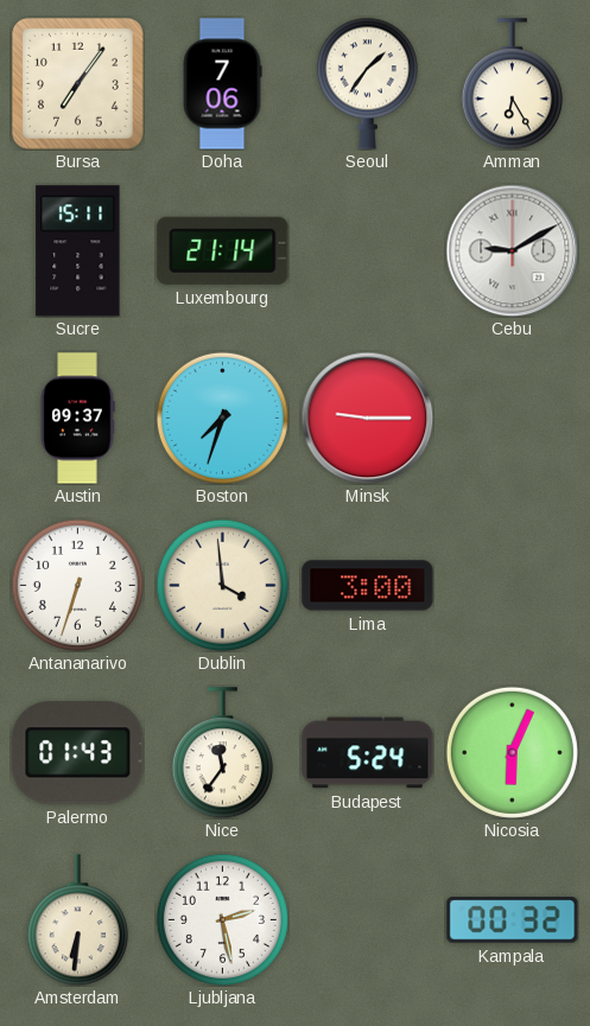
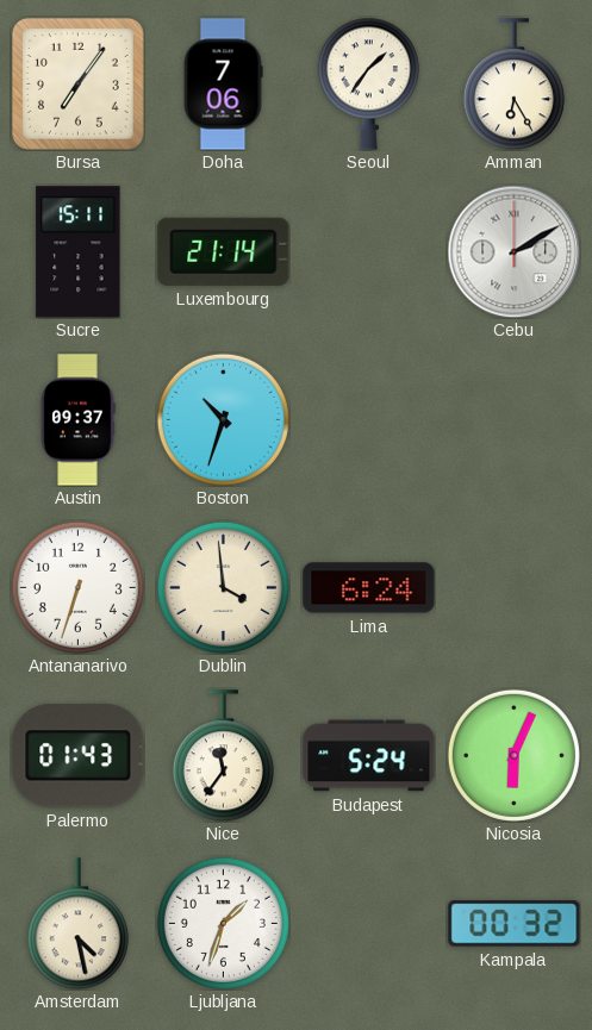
Cebu: 9:10 -> 2:10
Boston: 7:33 -> 10:33
Minsk: 9:15 -> none
Lima: 3:00 -> 6:24
Amsterdam: 6:31 -> 4:28
Ljubljana: 2:28 -> 1:33
